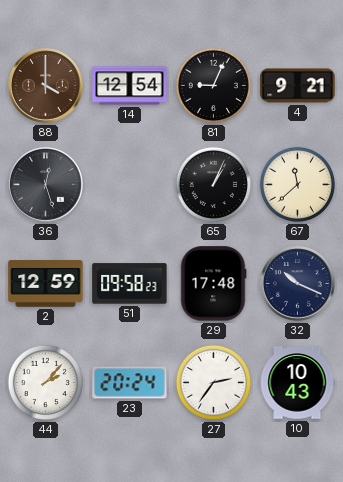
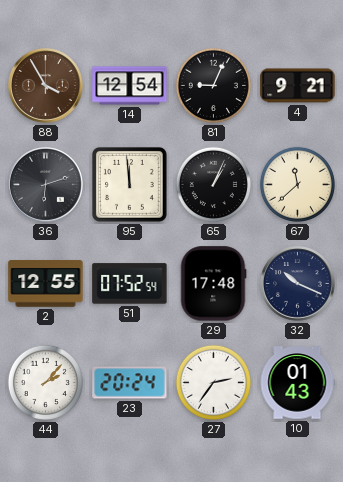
88: 4:00 -> 3:55
36: 12:27 -> 6:12
95: none -> 11:59
2: 12:59 -> 12:55
51: 09:58 -> 07:52
10: 10:43 -> 01:43
